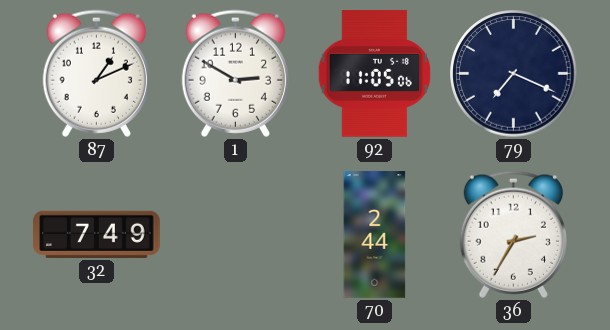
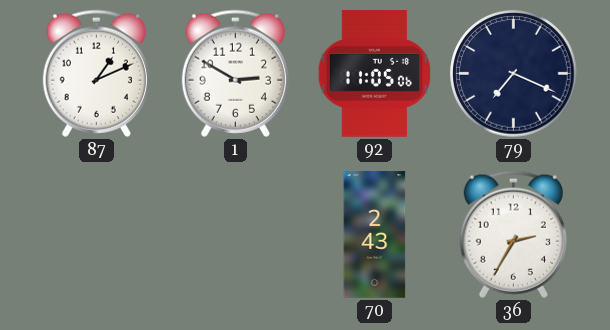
32: 7:49 -> none
70: 2:44 -> 2:43
